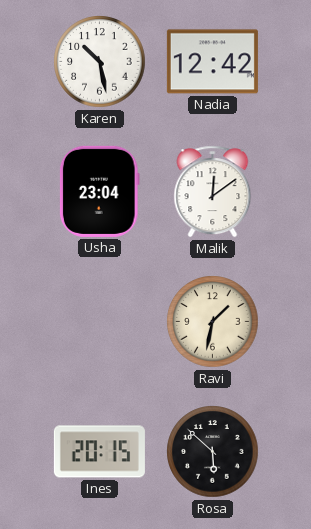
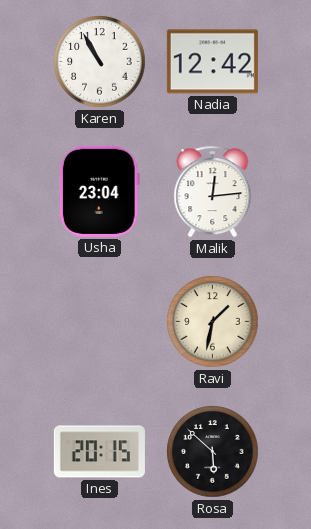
Karen: 10:28 -> 10:55
Malik: 12:09 -> 12:14
